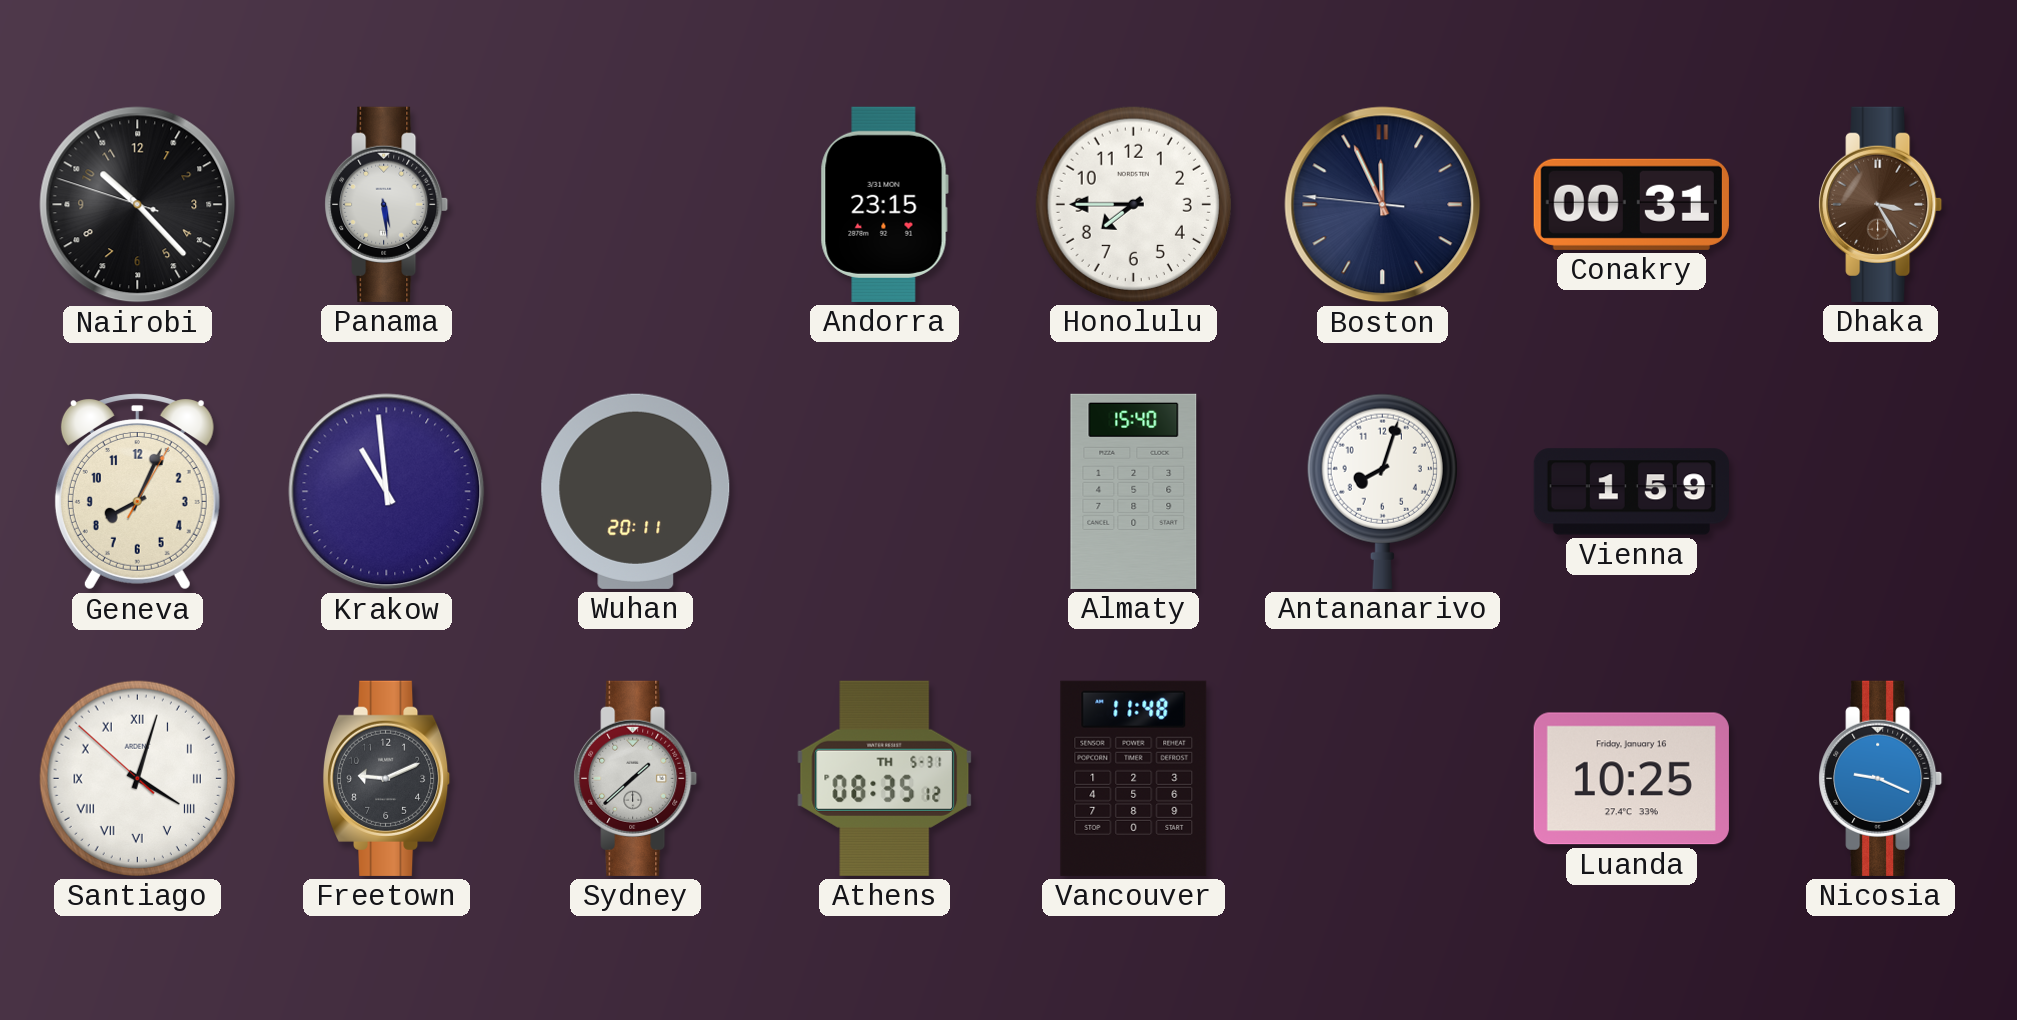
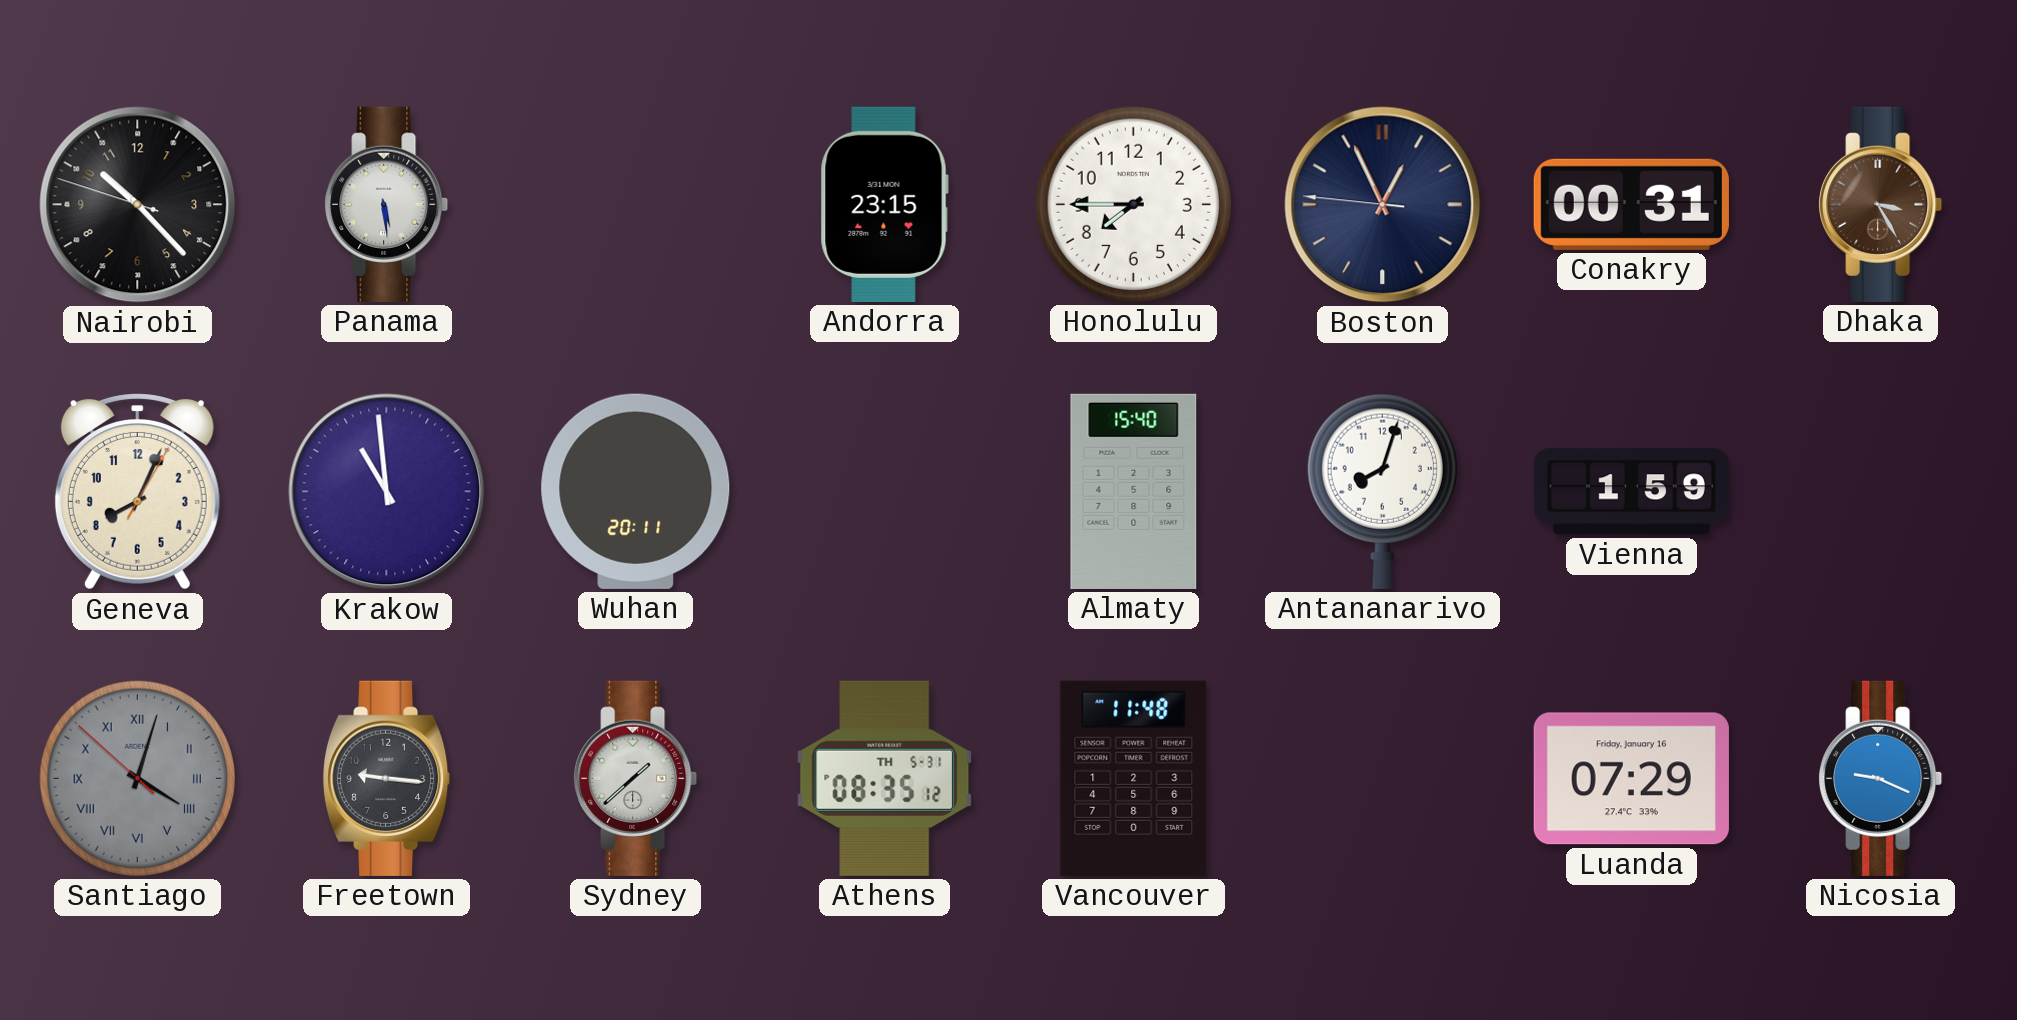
Boston: 11:55 -> 12:55
Santiago dial: white -> grey
Freetown: 9:11 -> 9:16
Luanda: 10:25 -> 07:29
